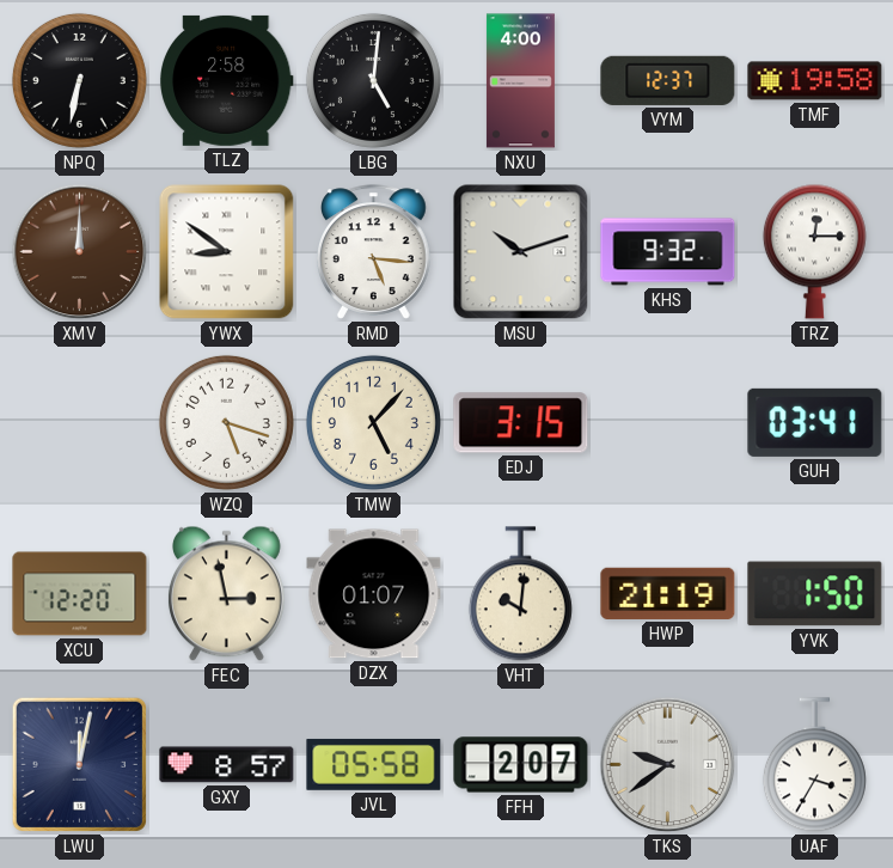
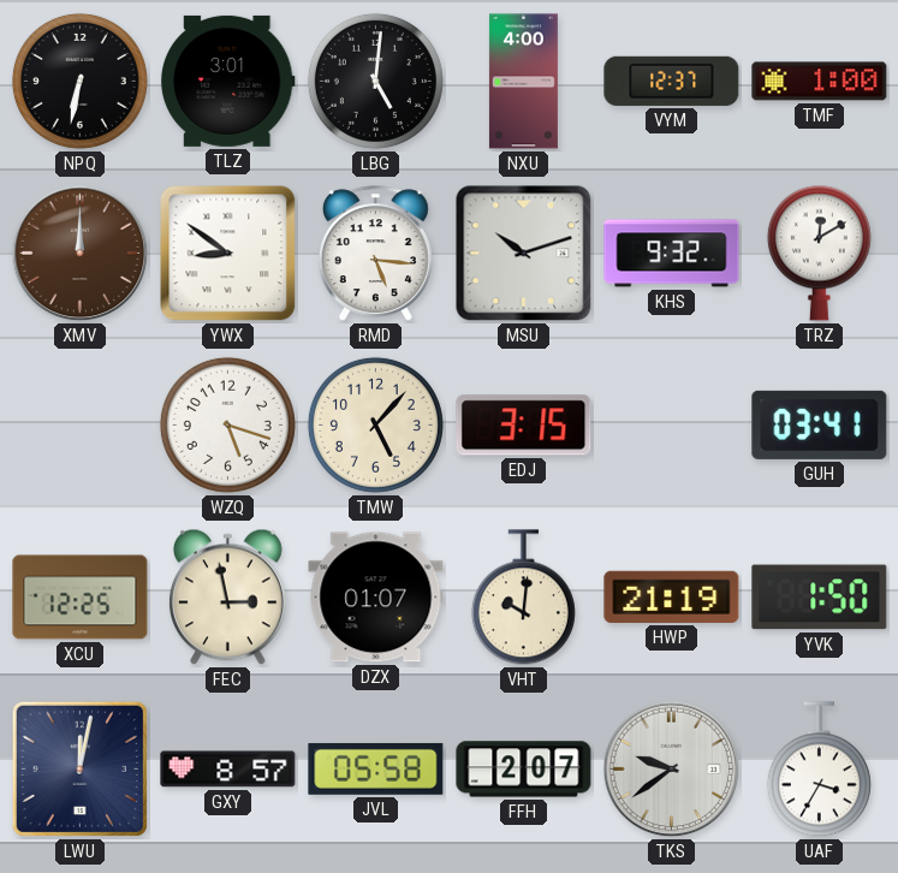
TLZ: 2:58 -> 3:01
TMF: 19:58 -> 1:00
TRZ: 12:15 -> 12:10
XCU: 12:20 -> 12:25
